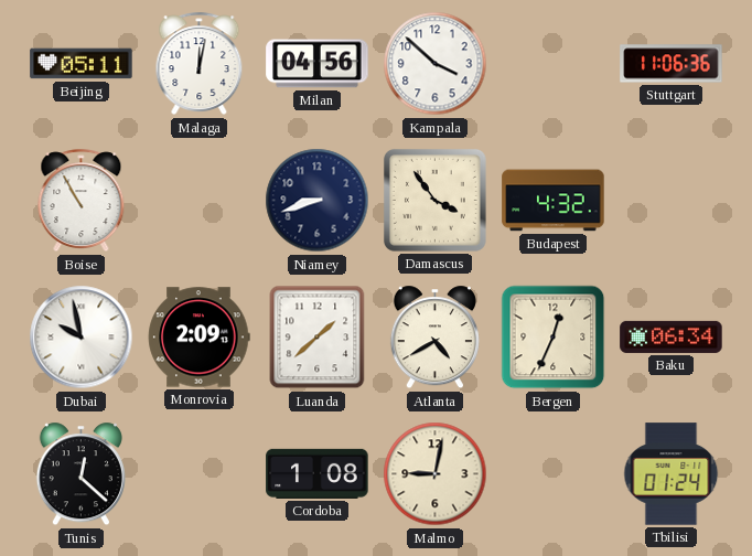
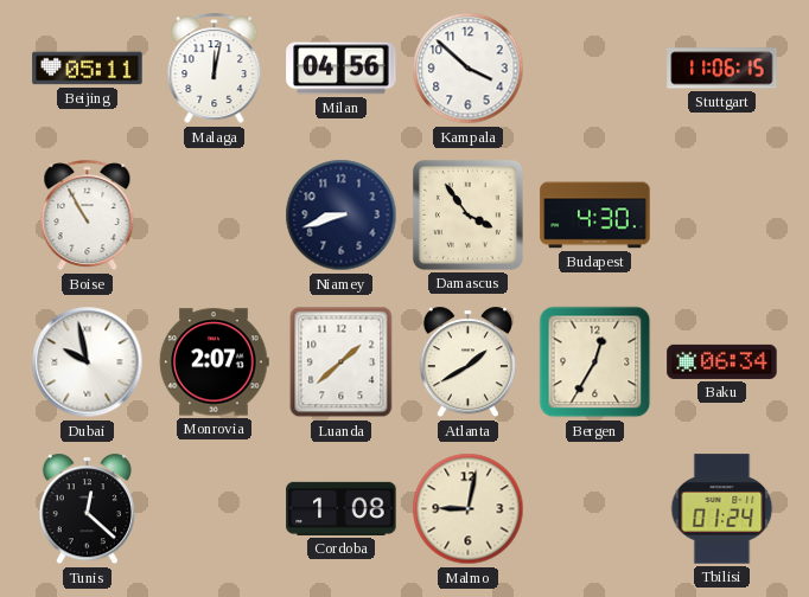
Stuttgart: 11:06:36 -> 11:06:15
Budapest: 4:32 -> 4:30
Monrovia: 2:09 -> 2:07
Atlanta: 4:40 -> 1:40
Bergen: 12:34 -> 12:35
